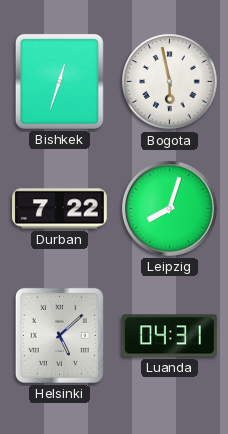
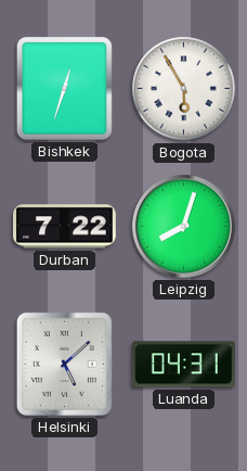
Bogota: 5:58 -> 5:55
